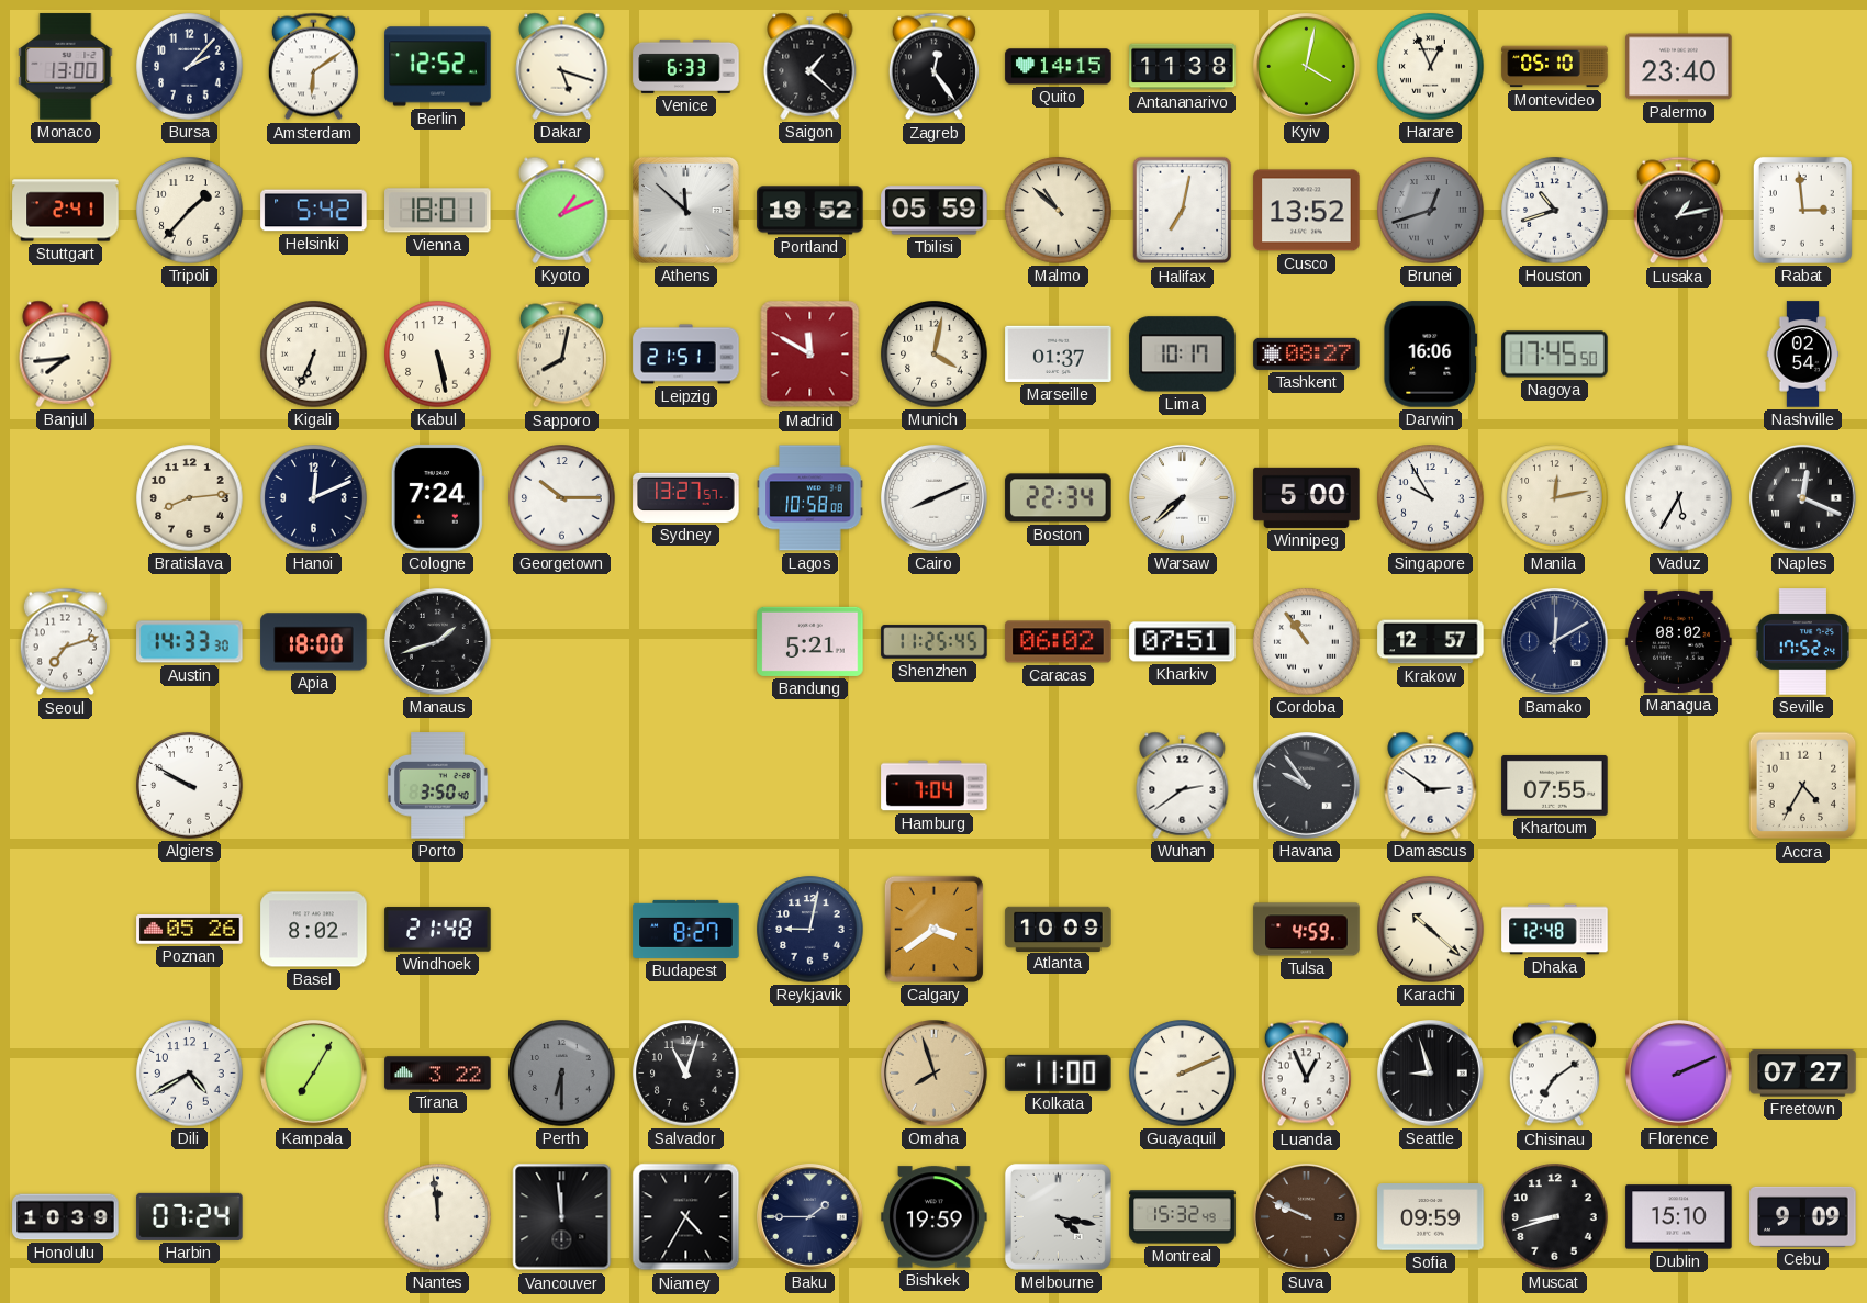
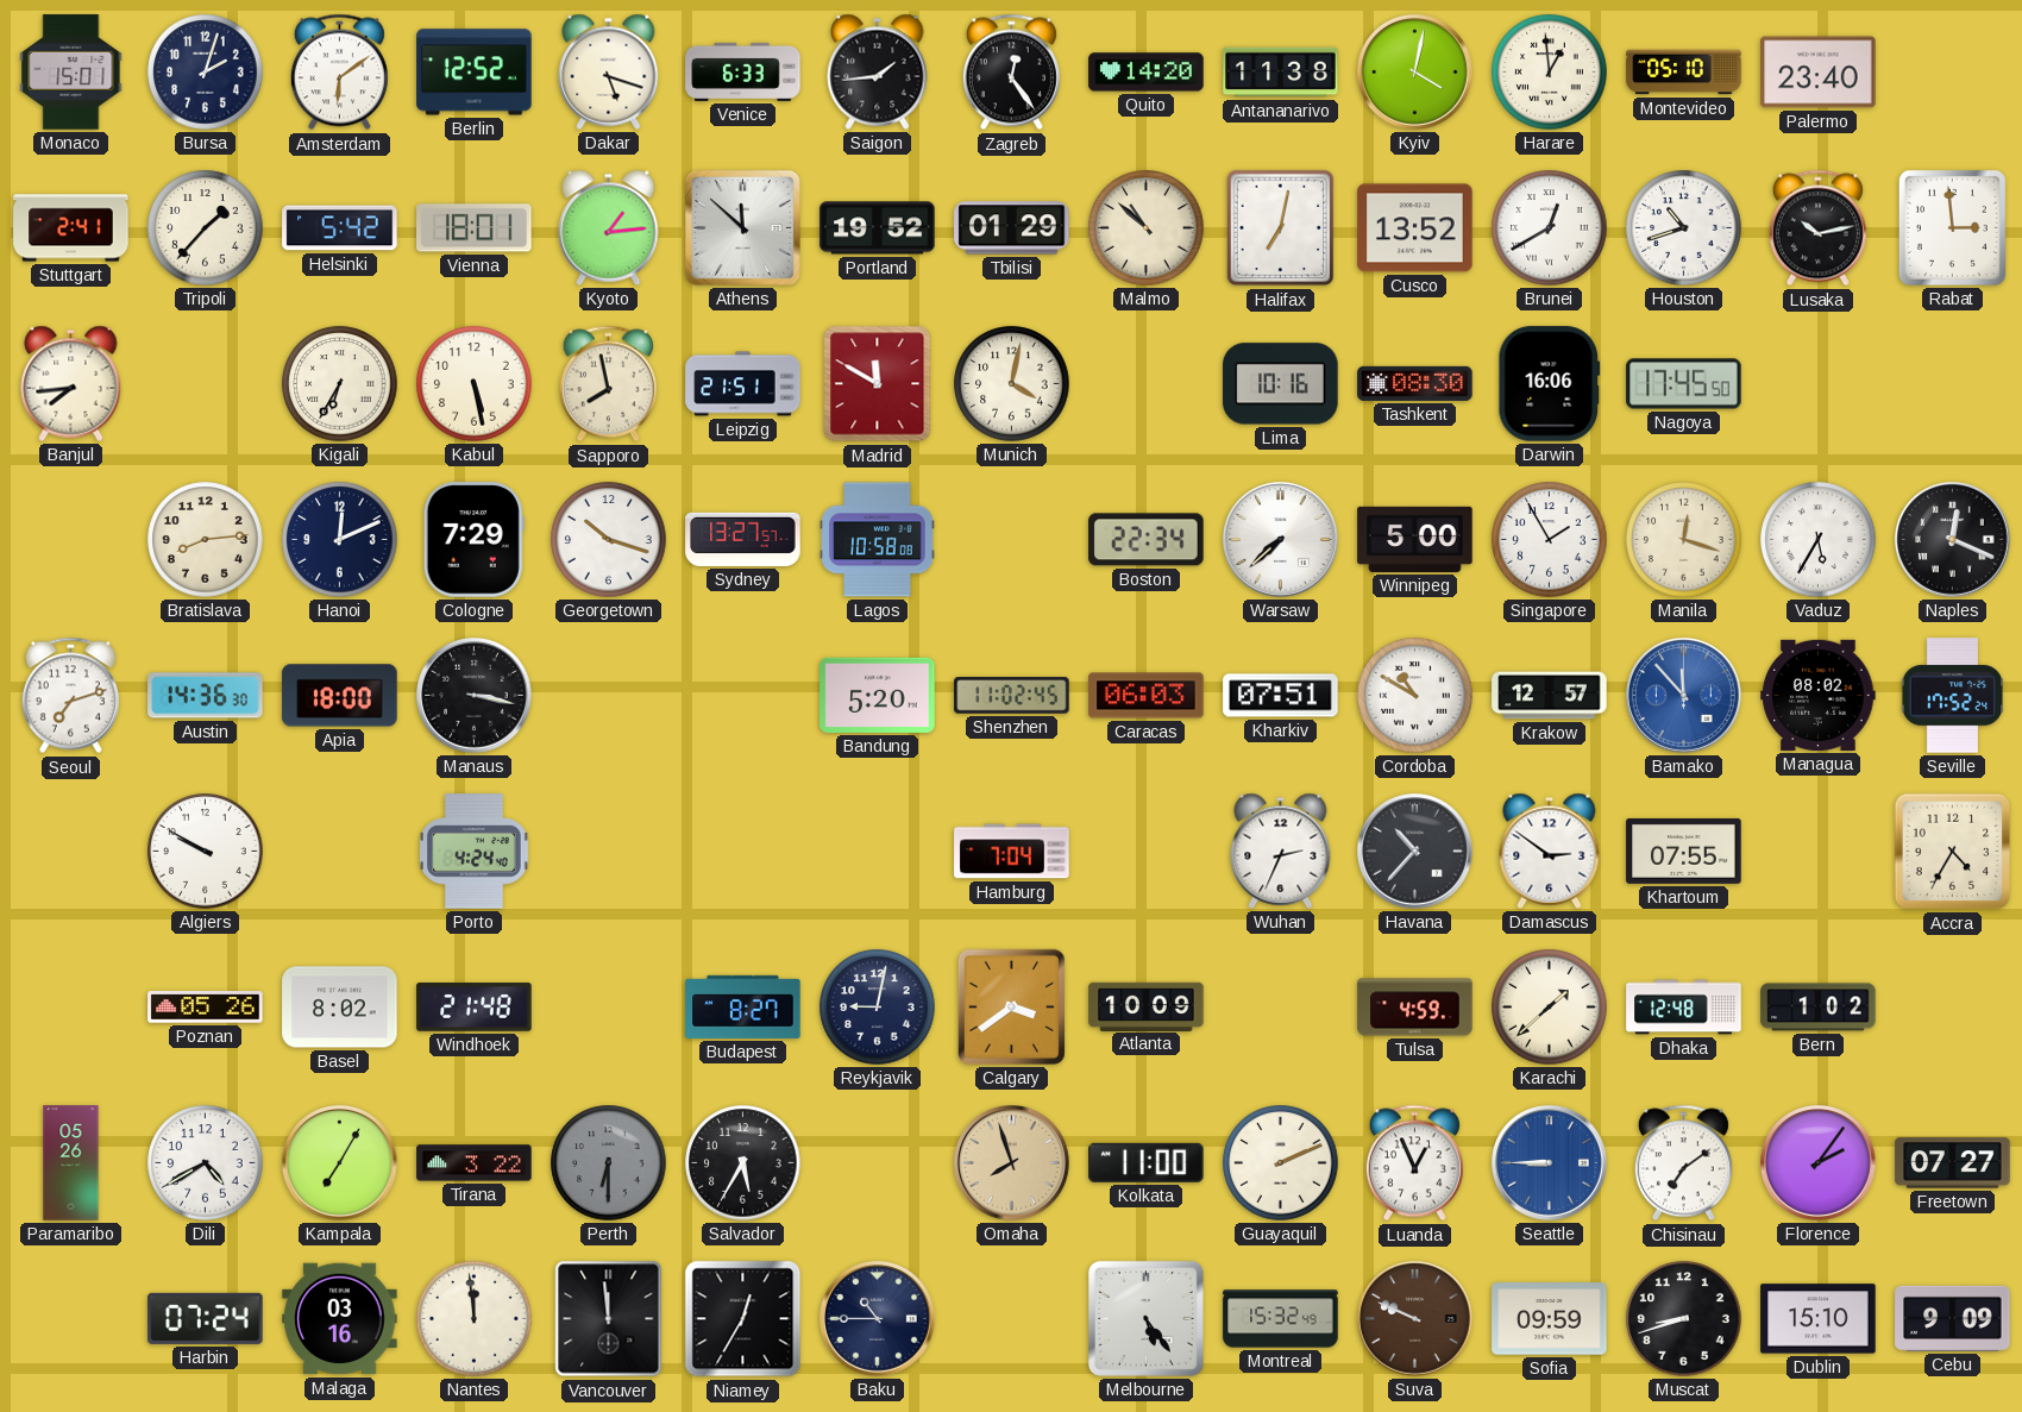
Monaco: 13:00 -> 15:01
Bursa: 2:07 -> 2:03
Saigon: 1:22 -> 1:44
Quito: 14:15 -> 14:20
Harare: 12:56 -> 12:59
Kyoto: 1:11 -> 1:14
Tbilisi: 05:59 -> 01:29
Brunei: 12:42 -> 12:40
Brunei dial: grey -> white
Lusaka: 1:13 -> 10:13
Kigali: 6:34 -> 6:35
Sapporo: 8:02 -> 7:58
Marseille: 01:37 -> none
Lima: 10:17 -> 10:16
Tashkent: 08:27 -> 08:30
Nashville: 02:54 -> none
Cologne: 7:24 -> 7:29
Georgetown: 10:15 -> 10:18
Cairo: 8:11 -> none
Singapore: 9:55 -> 1:55
Manila: 12:13 -> 12:18
Austin: 14:33 -> 14:36
Manaus: 1:42 -> 3:17
Bandung: 5:21 -> 5:20
Shenzhen: 11:25 -> 11:02
Caracas: 06:02 -> 06:03
Cordoba: 10:54 -> 10:50
Bamako: 12:10 -> 11:53
Bamako dial: navy -> blue
Porto: 3:50 -> 4:24
Wuhan: 2:39 -> 2:34
Havana: 9:54 -> 10:37
Karachi: 10:22 -> 1:38
Bern: none -> 1:02
Paramaribo: none -> 05:26
Salvador: 11:03 -> 5:35
Seattle: 8:57 -> 8:45
Seattle dial: black -> blue
Florence: 2:11 -> 2:06
Honolulu: 10:39 -> none
Malaga: none -> 03:16
Niamey: 4:35 -> 12:35
Baku: 1:45 -> 10:45
Bishkek: 19:59 -> none
Melbourne: 4:17 -> 5:24
